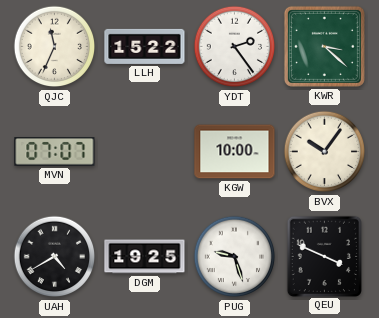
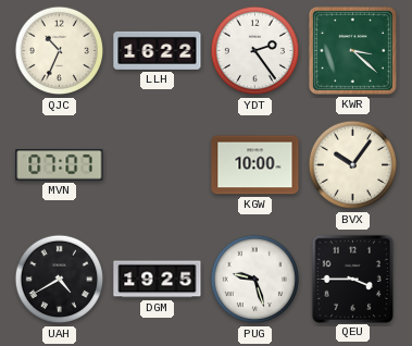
QJC: 11:34 -> 10:34
LLH: 15:22 -> 16:22
QEU: 3:49 -> 3:45
